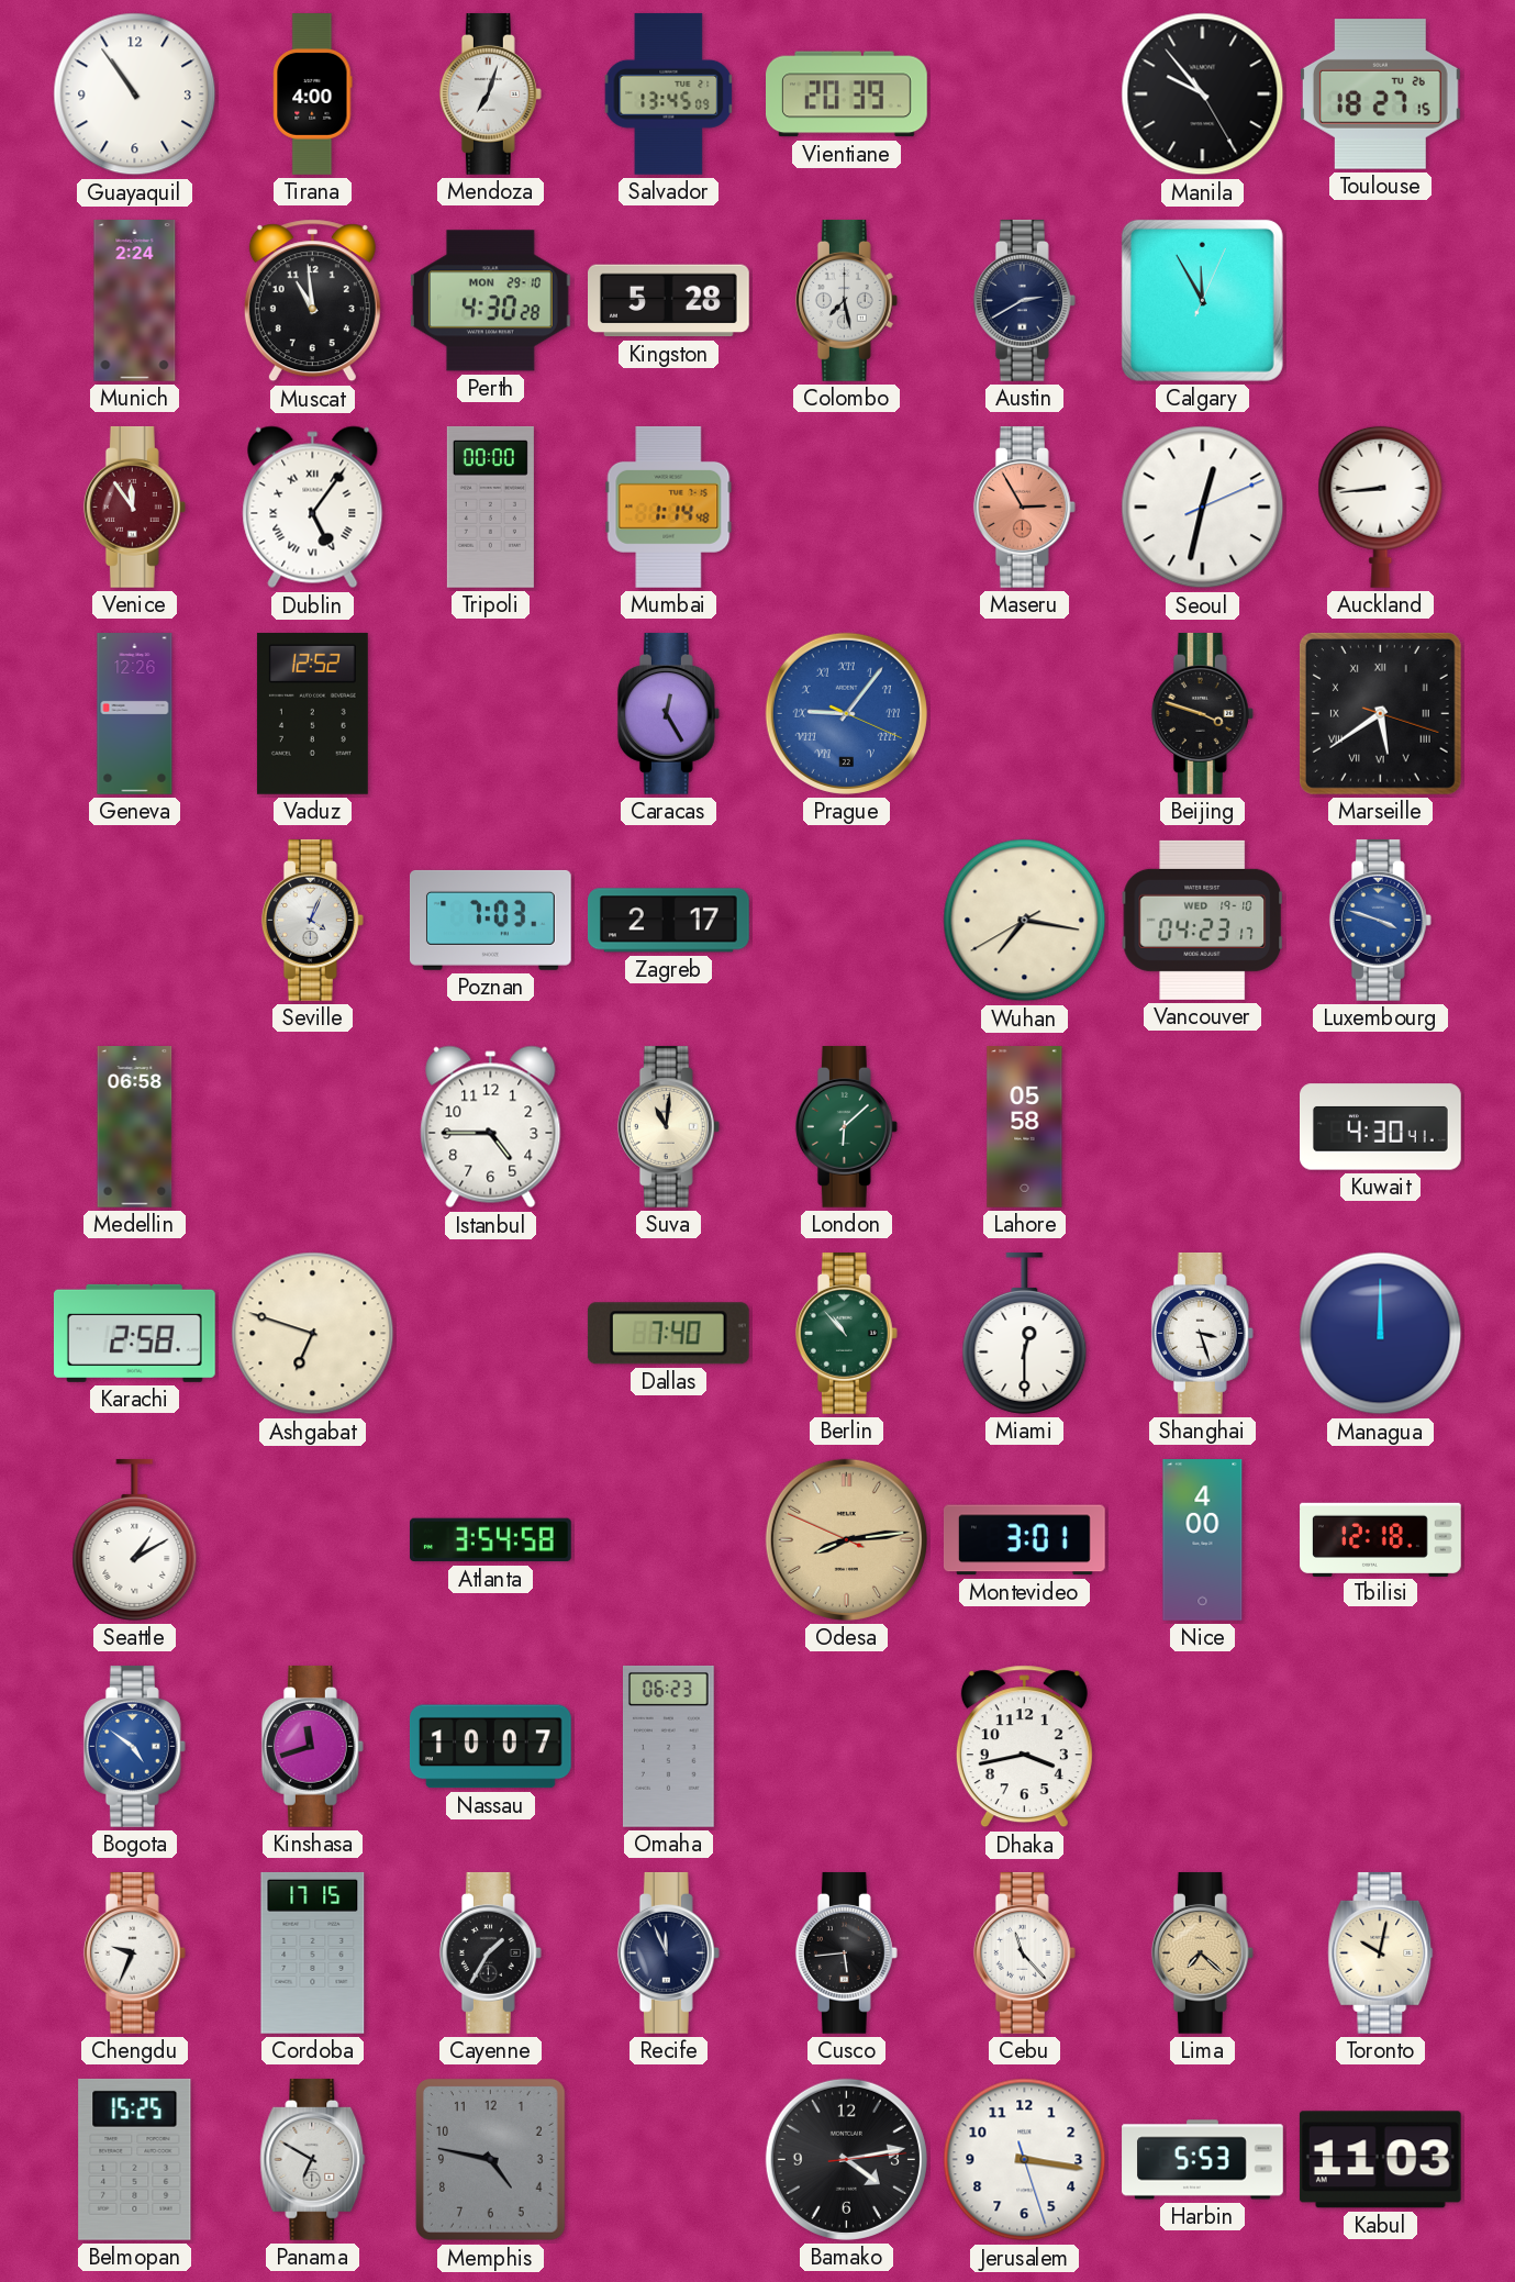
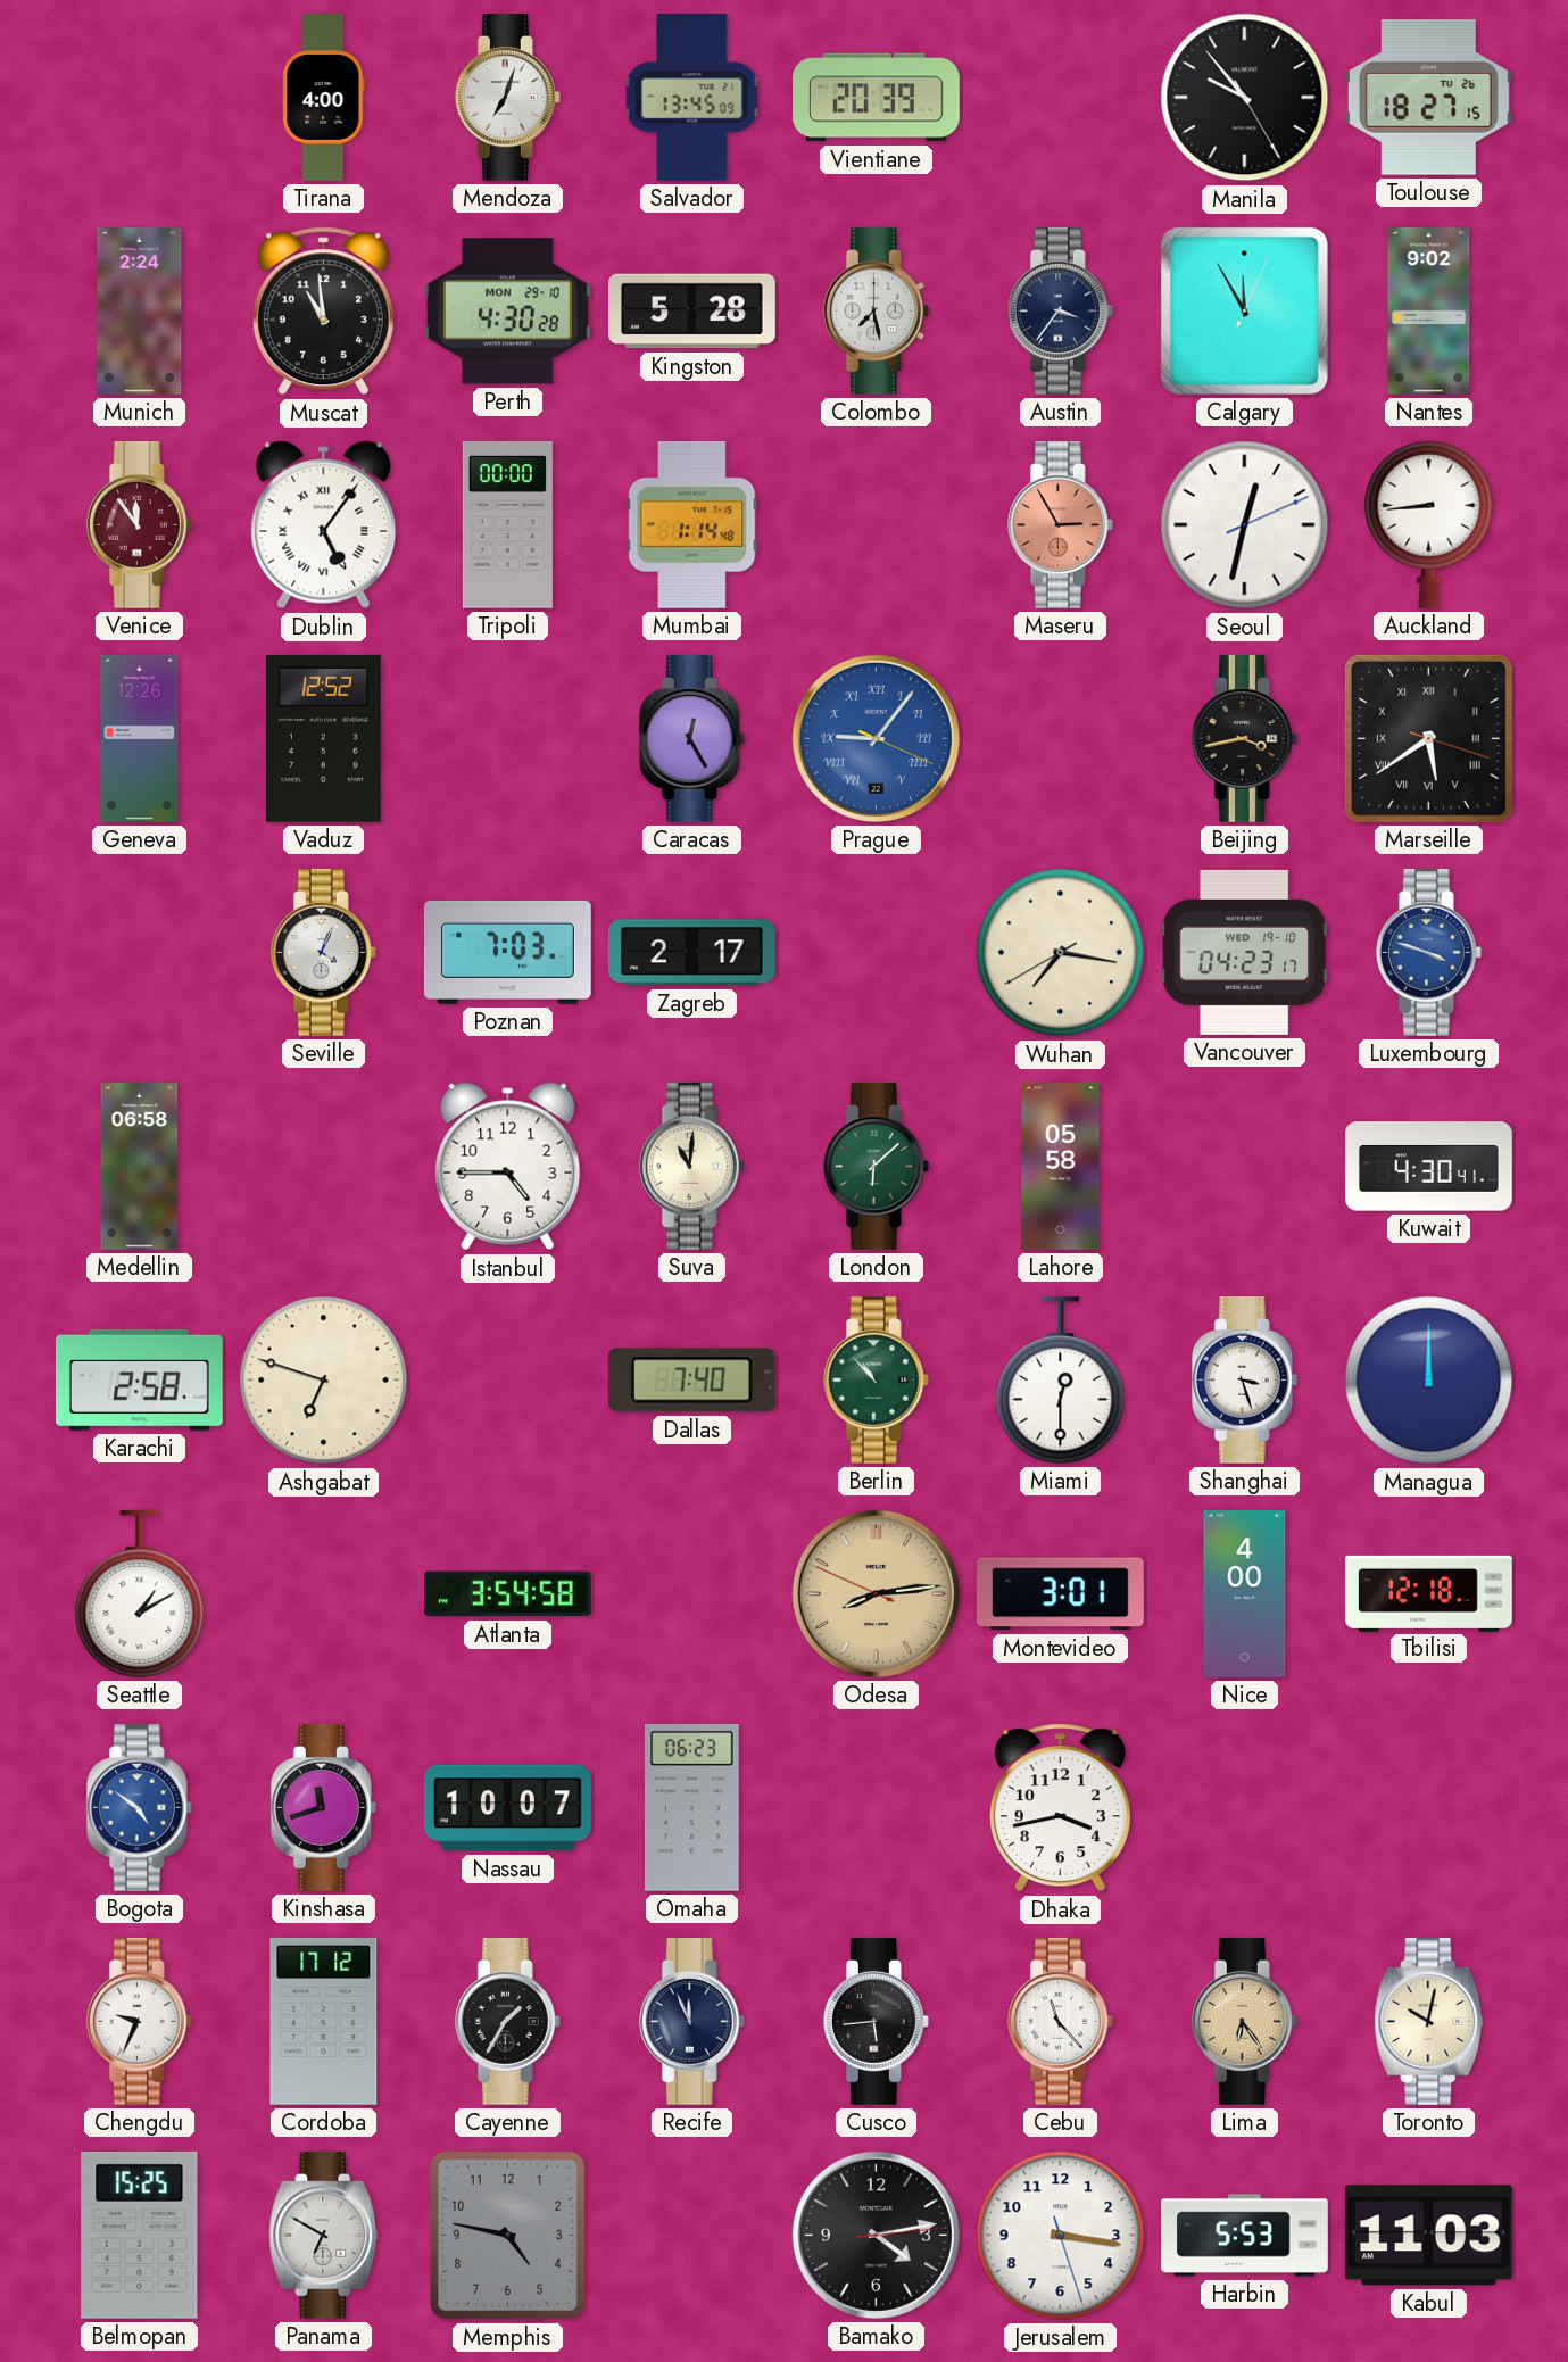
Guayaquil: 10:54 -> none
Austin: 2:40 -> 3:36
Nantes: none -> 9:02
Beijing: 3:48 -> 3:43
Cordoba: 17:15 -> 17:12
Lima: 7:22 -> 6:24
